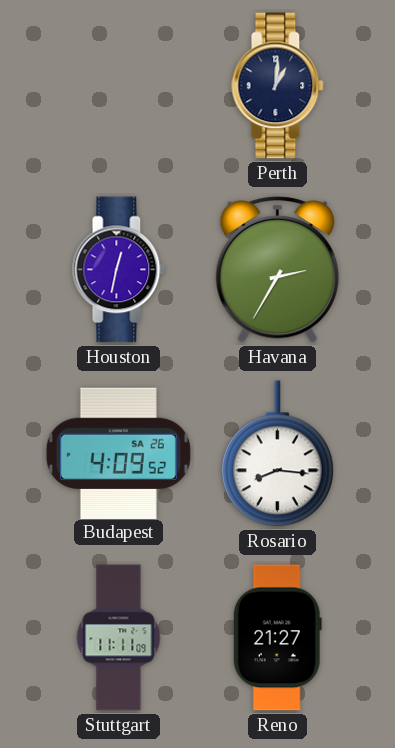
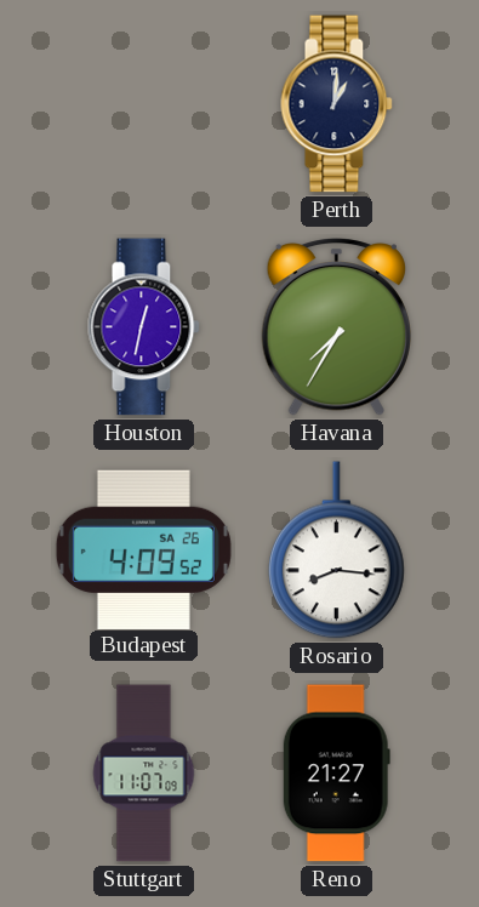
Havana: 2:35 -> 7:35
Stuttgart: 11:11 -> 11:07
